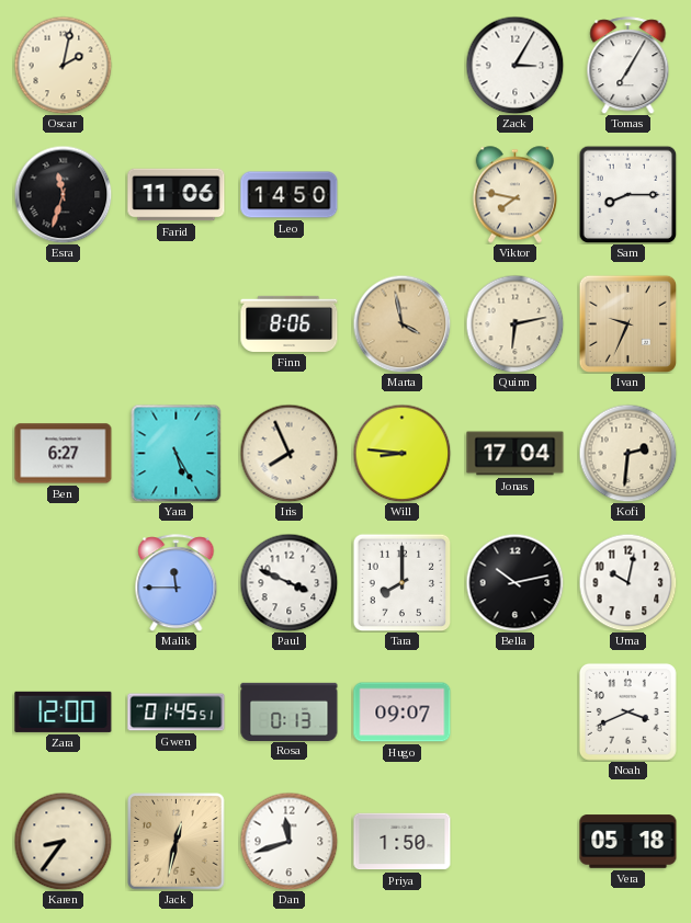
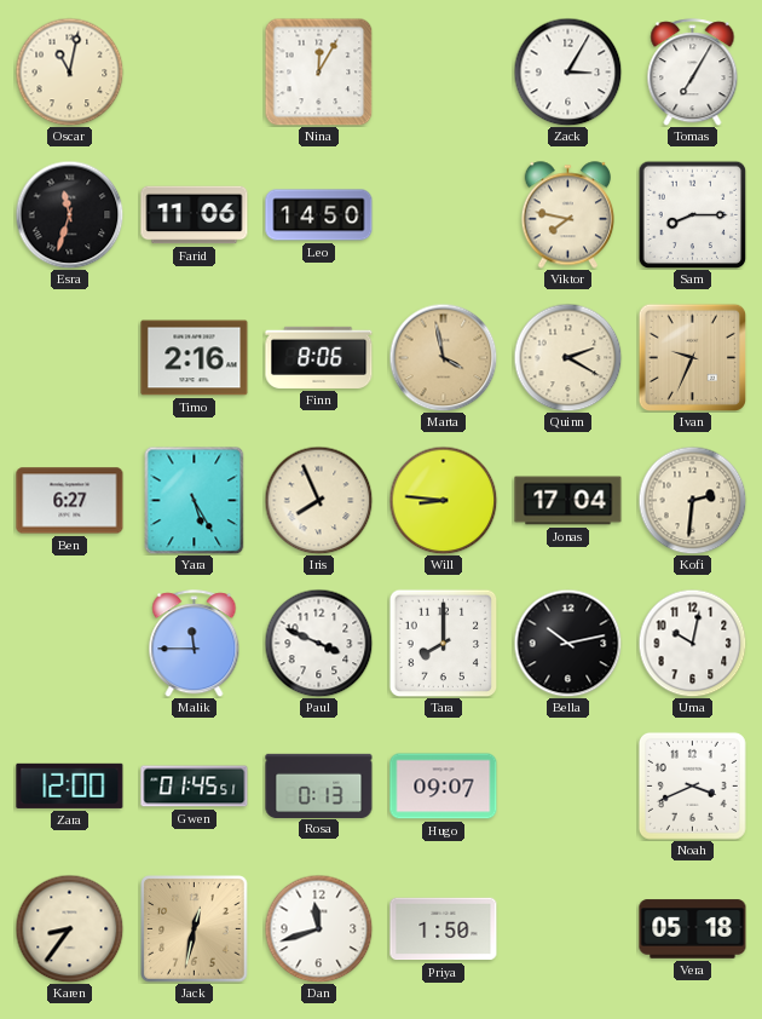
Oscar: 2:02 -> 11:02
Nina: none -> 12:05
Timo: none -> 2:16
Quinn: 6:13 -> 2:20
